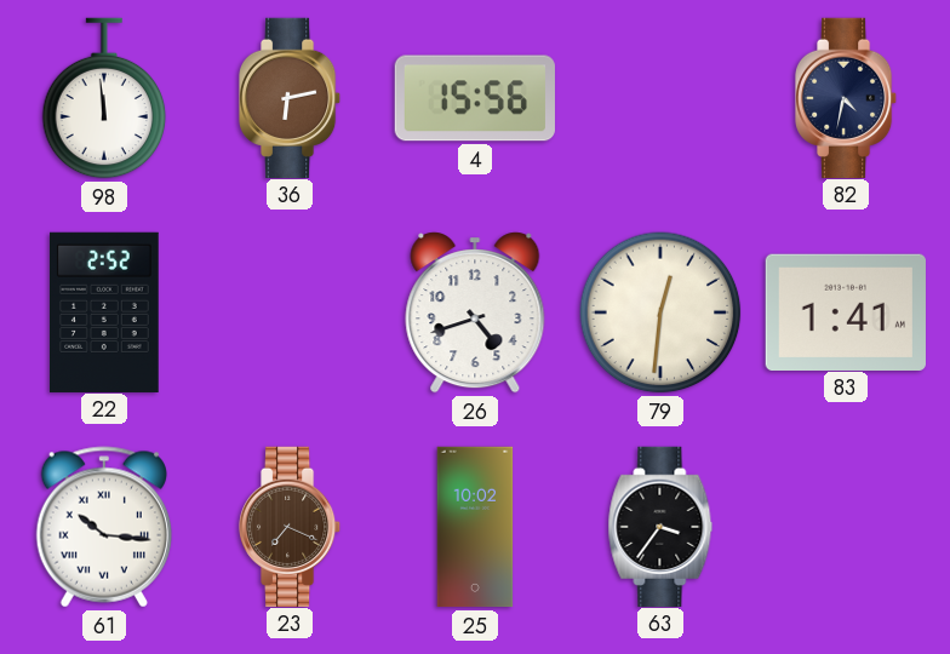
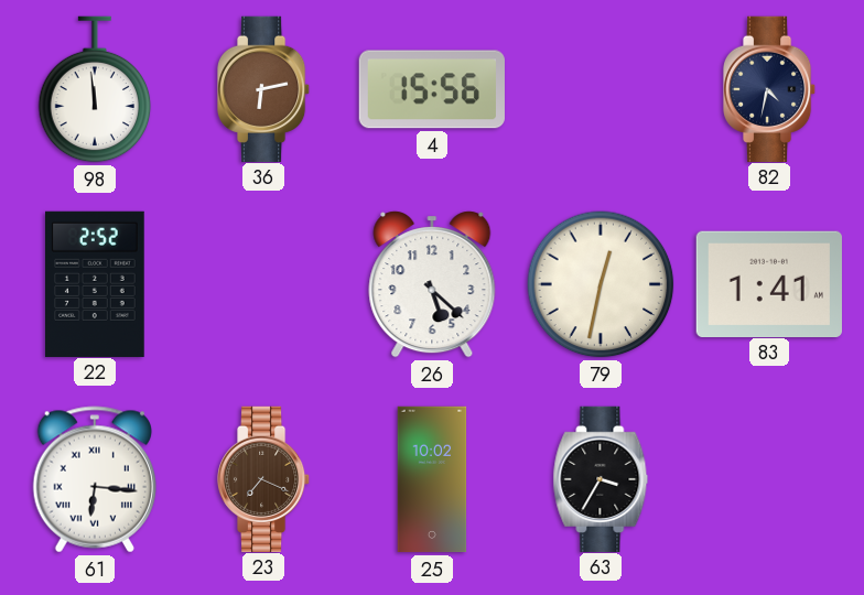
26: 4:42 -> 5:22
79: 12:31 -> 12:32
61: 10:16 -> 6:16
63: 3:36 -> 3:35
